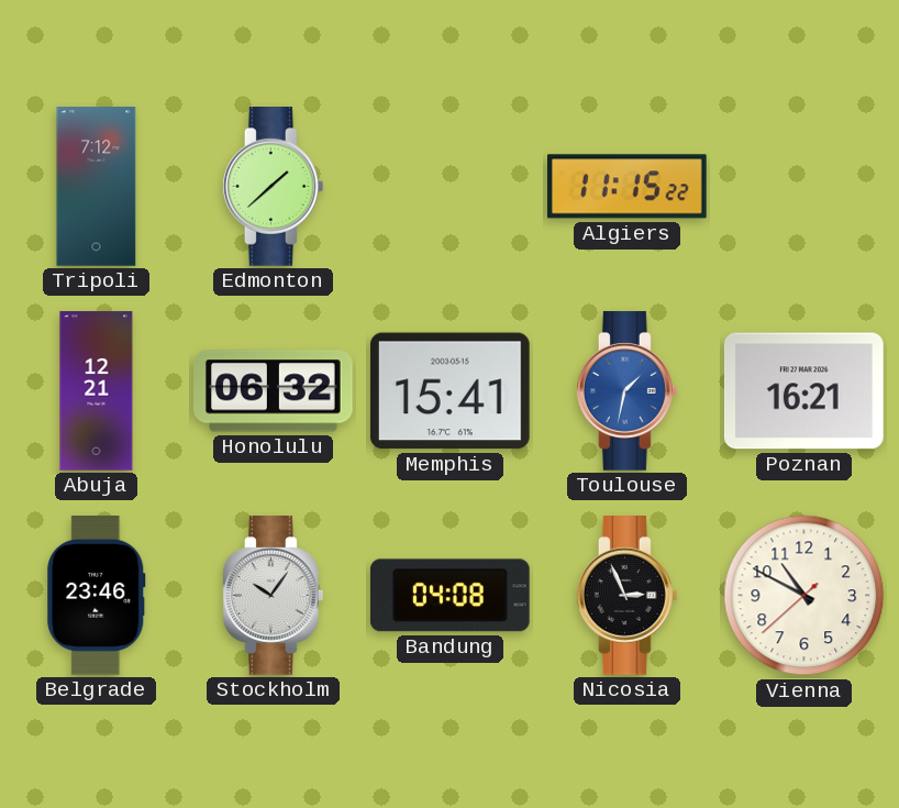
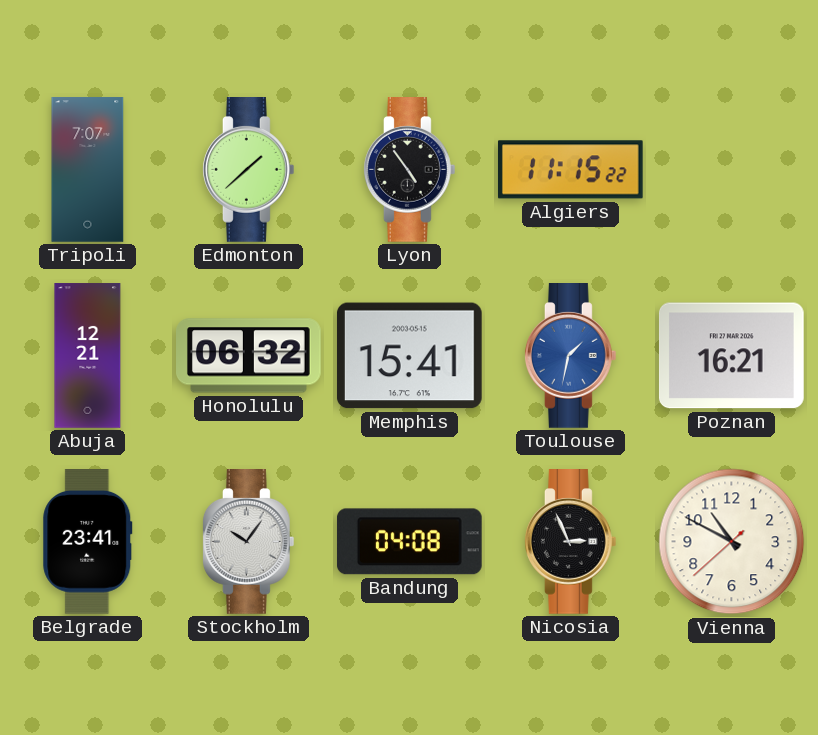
Tripoli: 7:12 -> 7:07
Lyon: none -> 4:54
Belgrade: 23:46 -> 23:41
